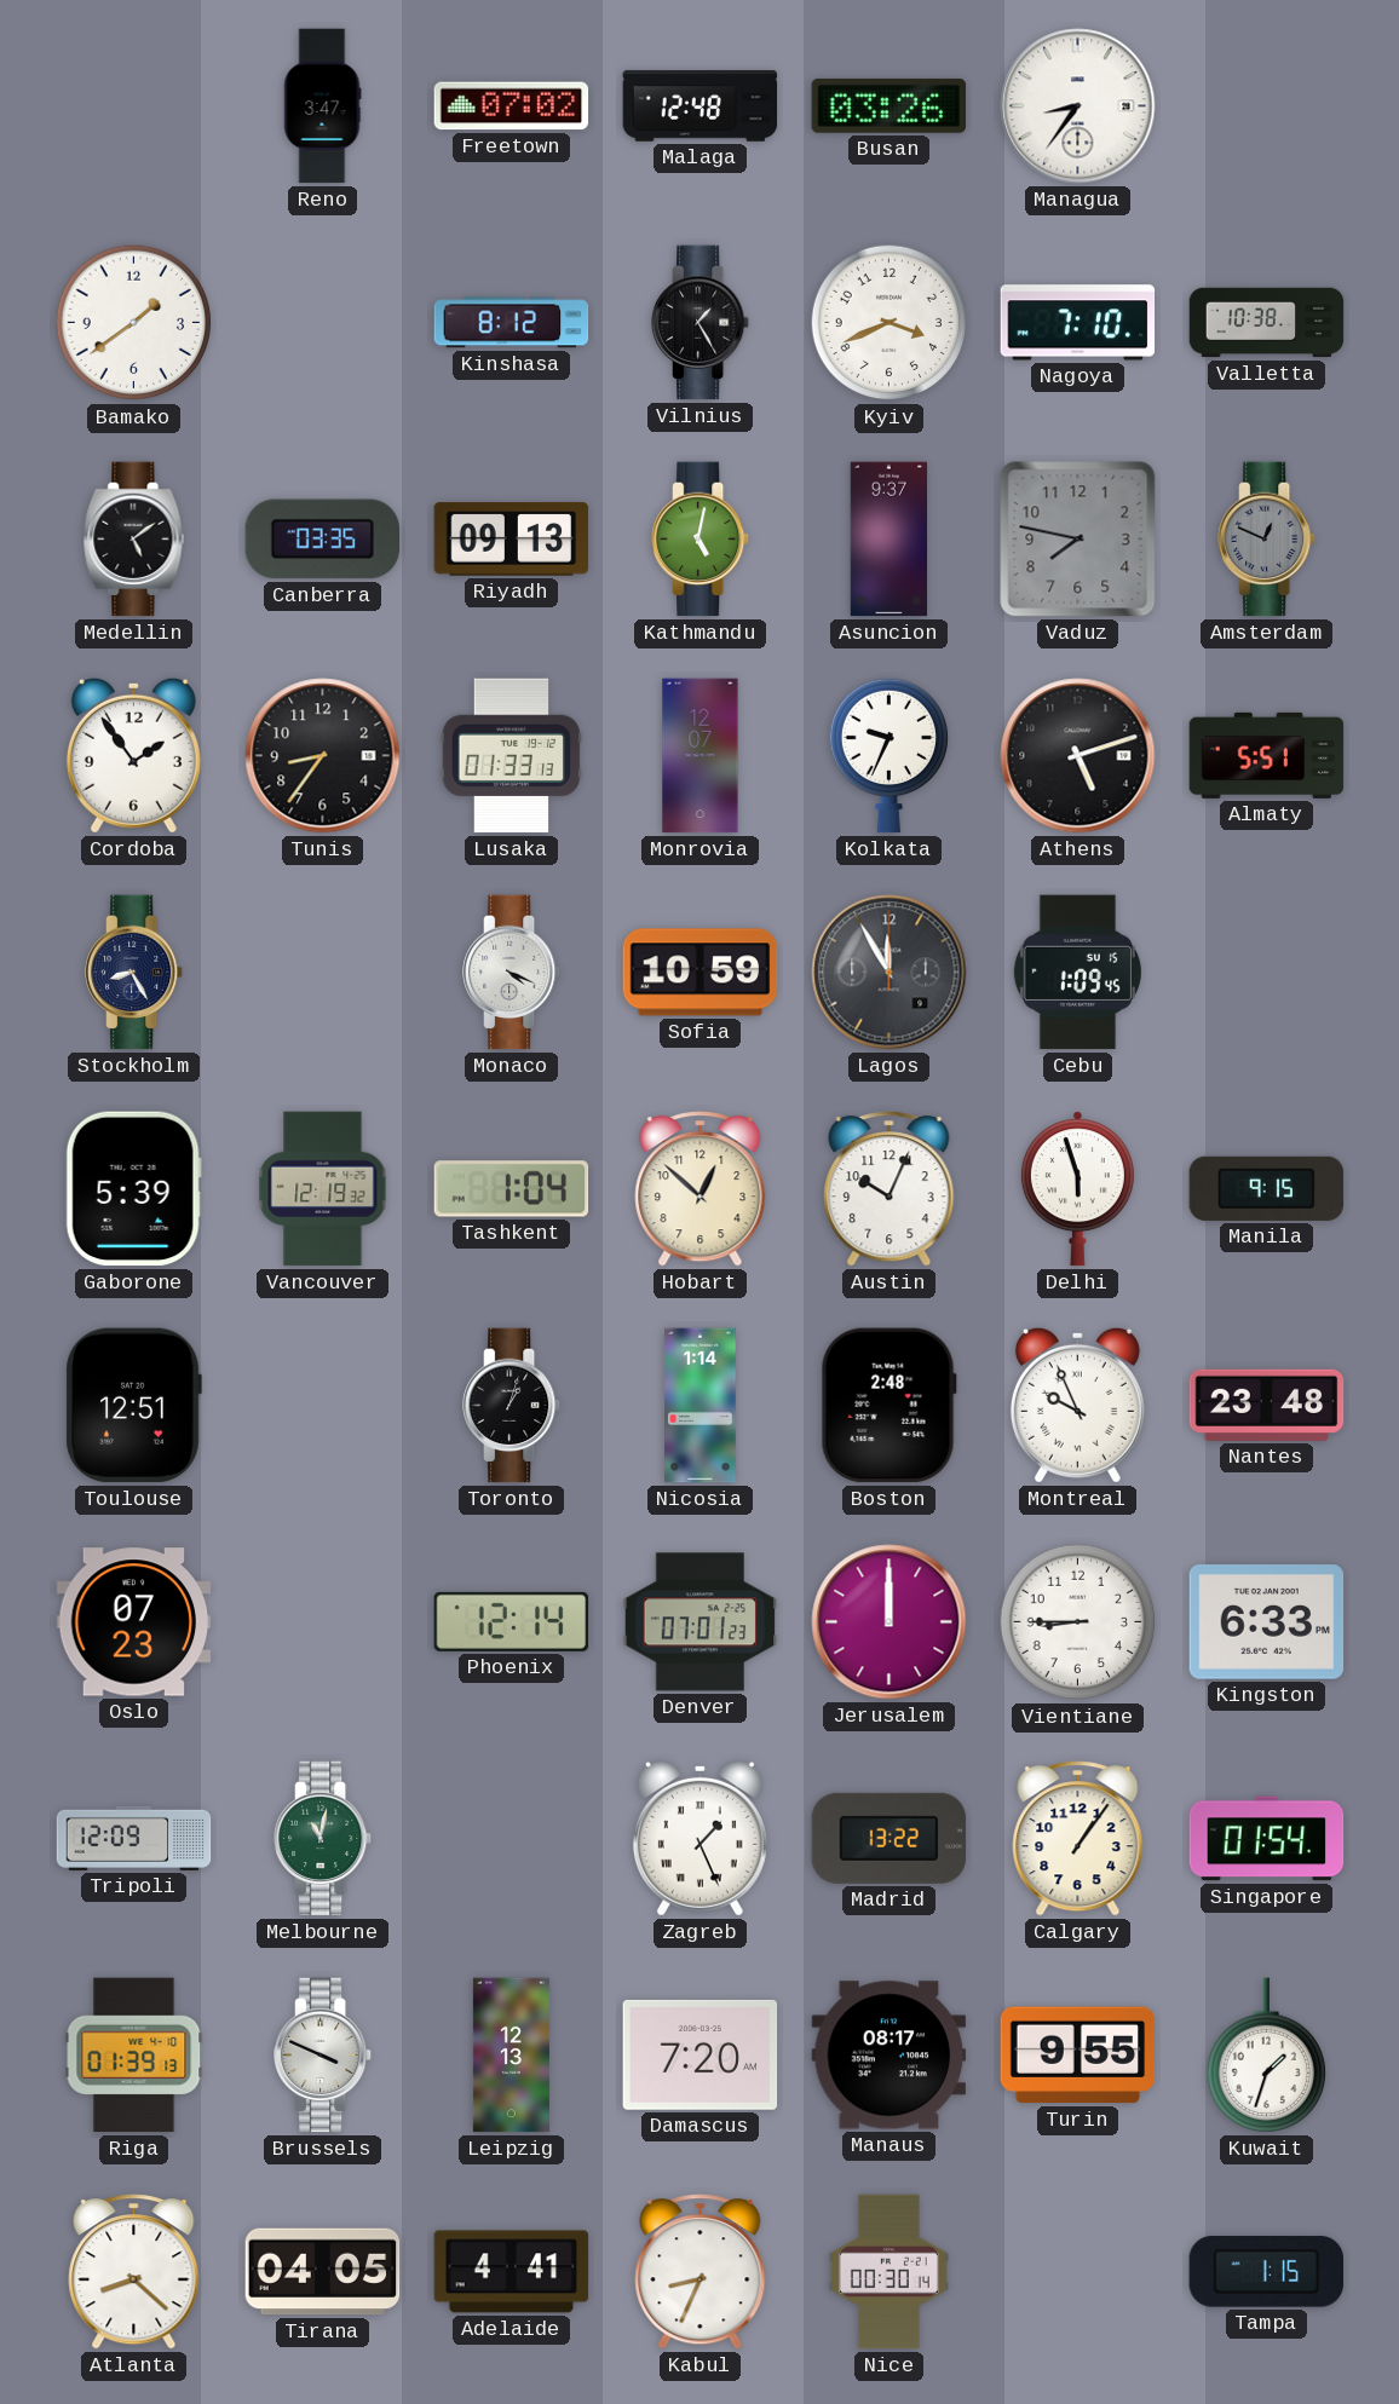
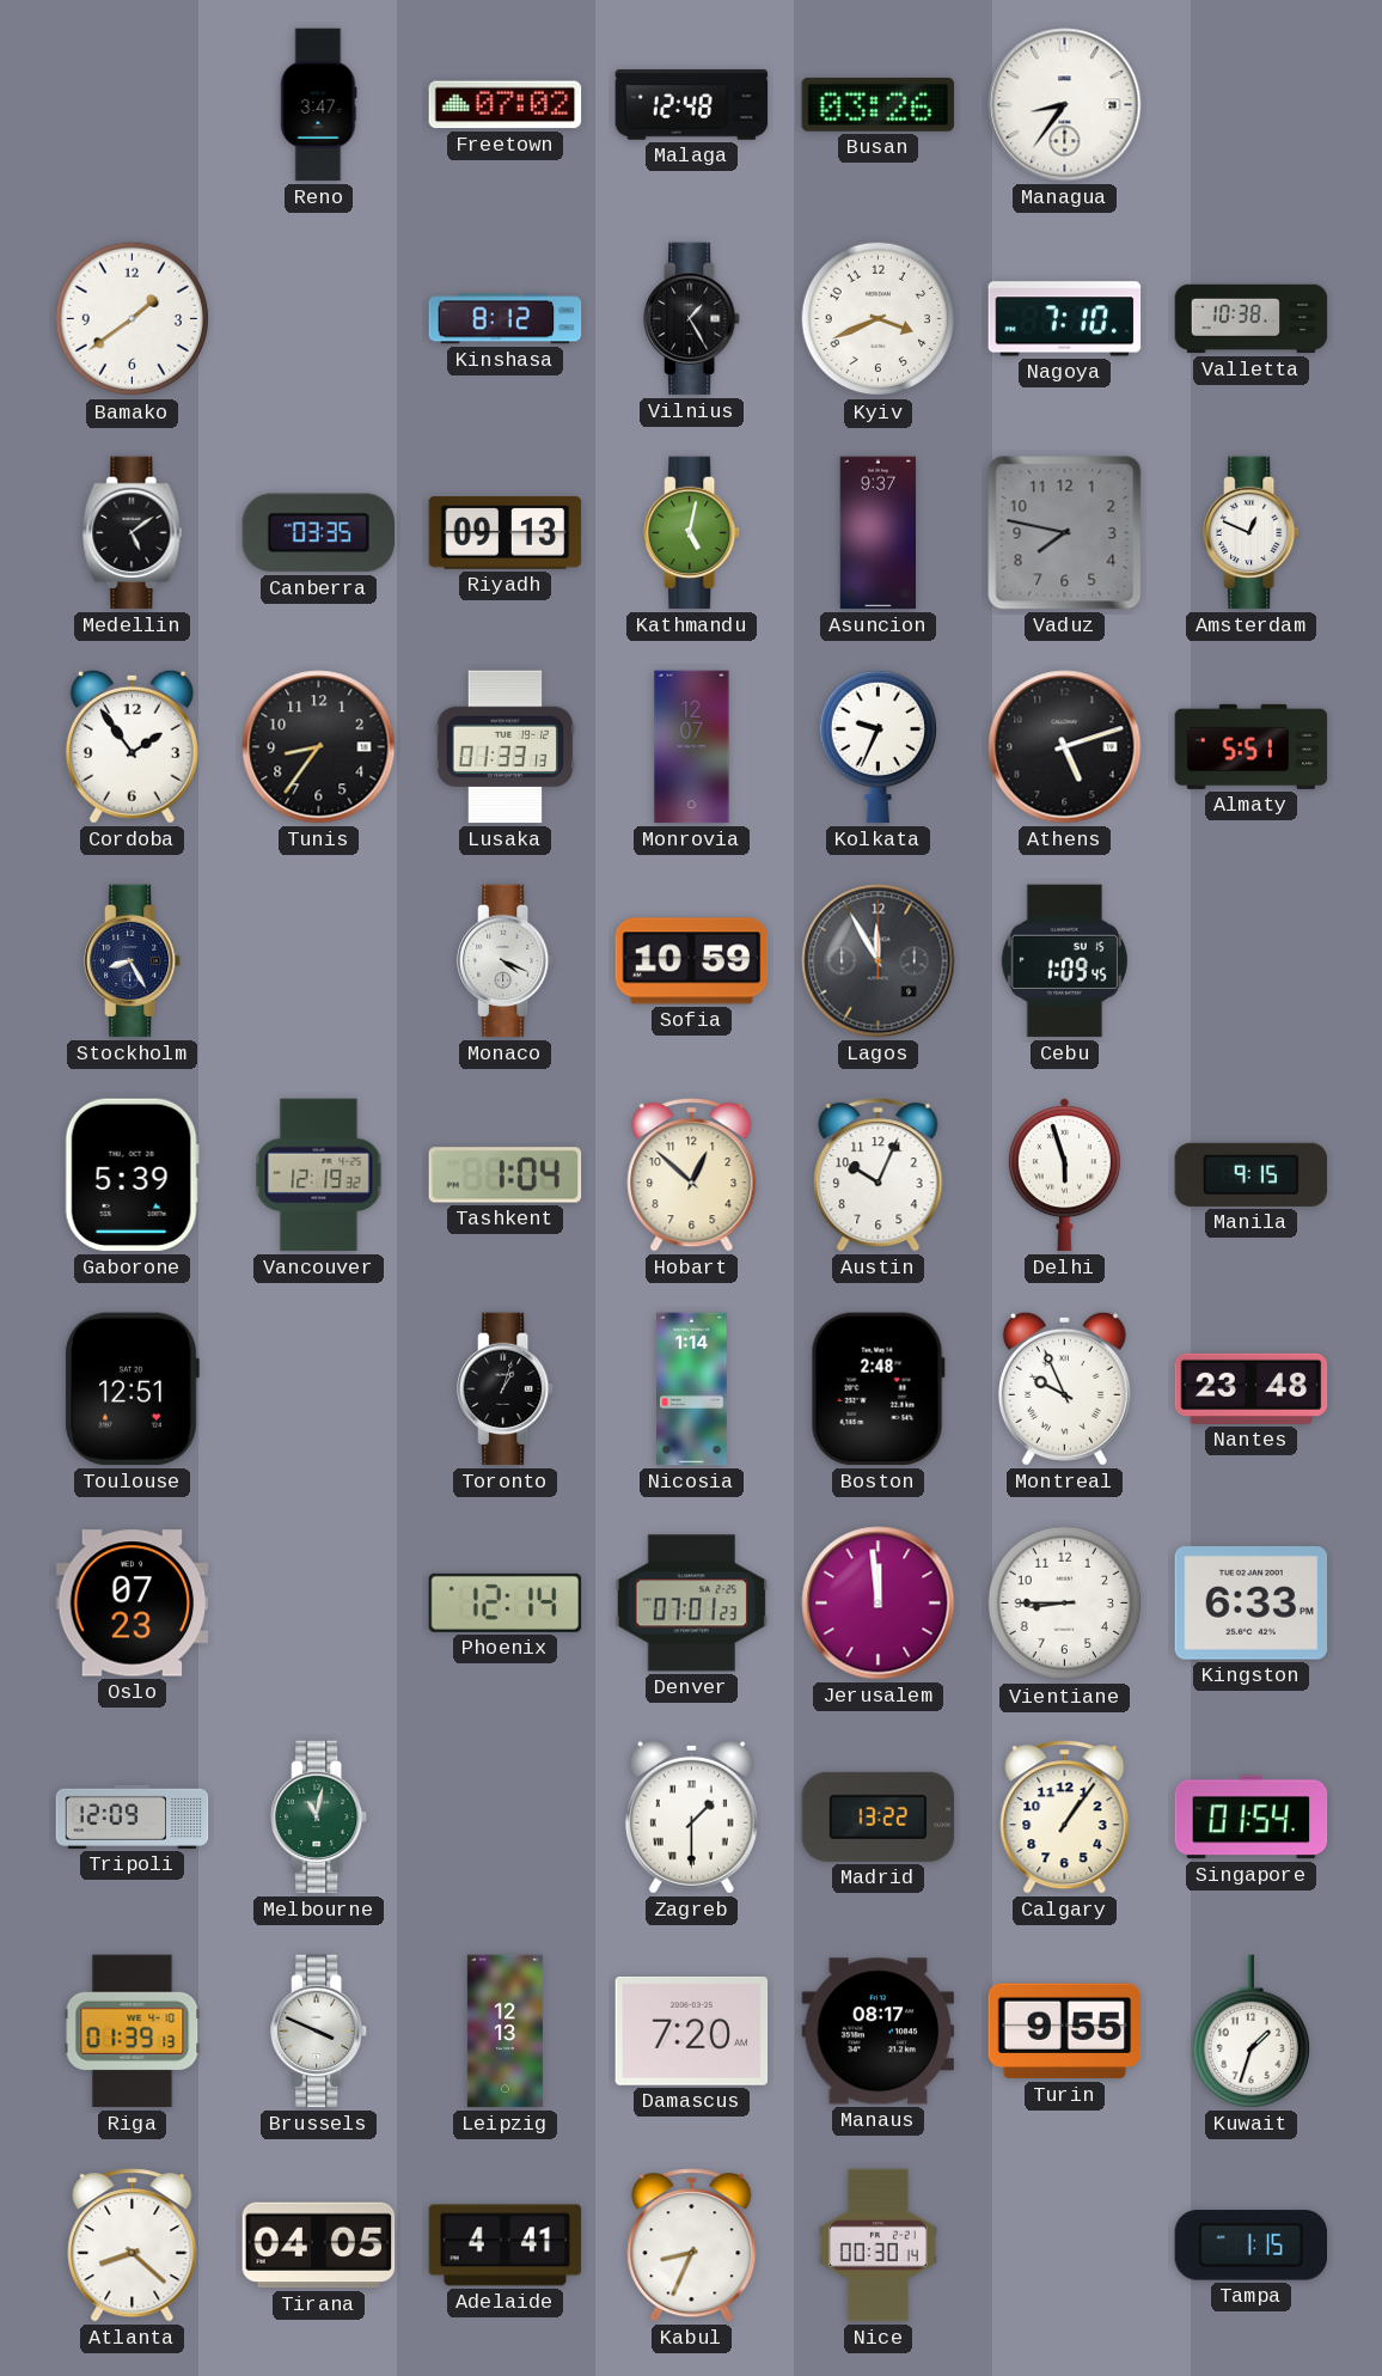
Amsterdam dial: grey -> white
Jerusalem: 12:00 -> 11:59
Zagreb: 1:26 -> 1:30
